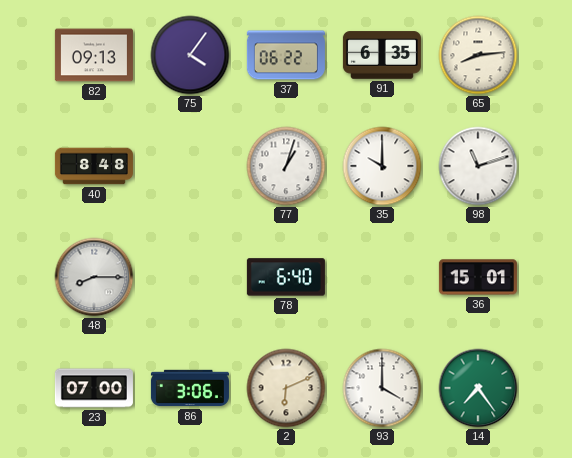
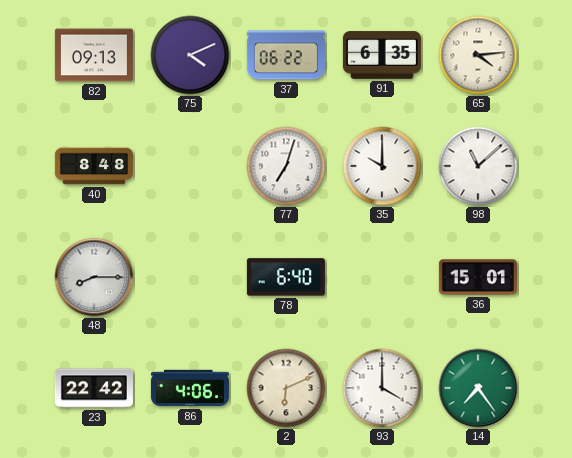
75: 4:06 -> 4:11
65: 8:14 -> 4:14
77: 1:03 -> 7:03
98: 11:12 -> 11:08
23: 07:00 -> 22:42
86: 3:06 -> 4:06
